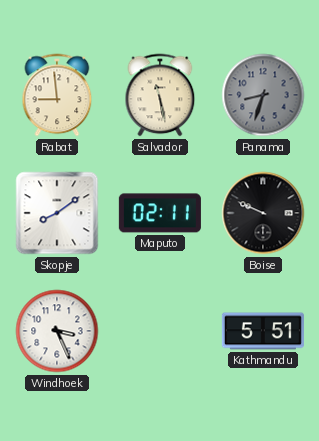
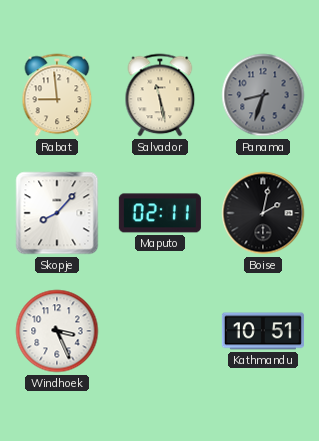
Skopje: 8:09 -> 8:07
Boise: 9:49 -> 2:02
Kathmandu: 5:51 -> 10:51
